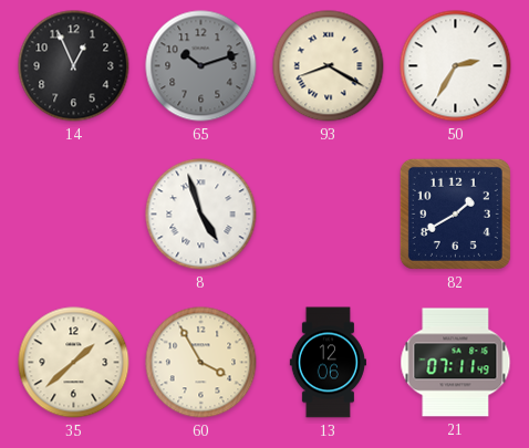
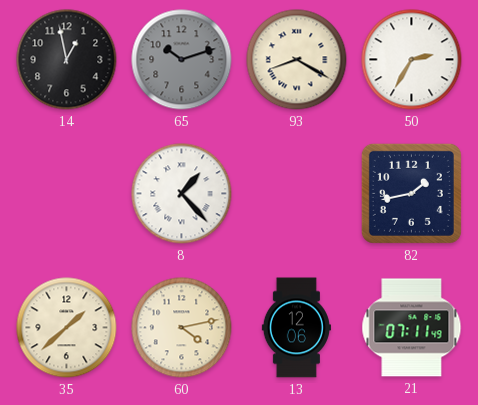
14: 12:56 -> 12:58
8: 4:57 -> 1:23
82: 1:40 -> 1:43
60: 3:55 -> 4:13
